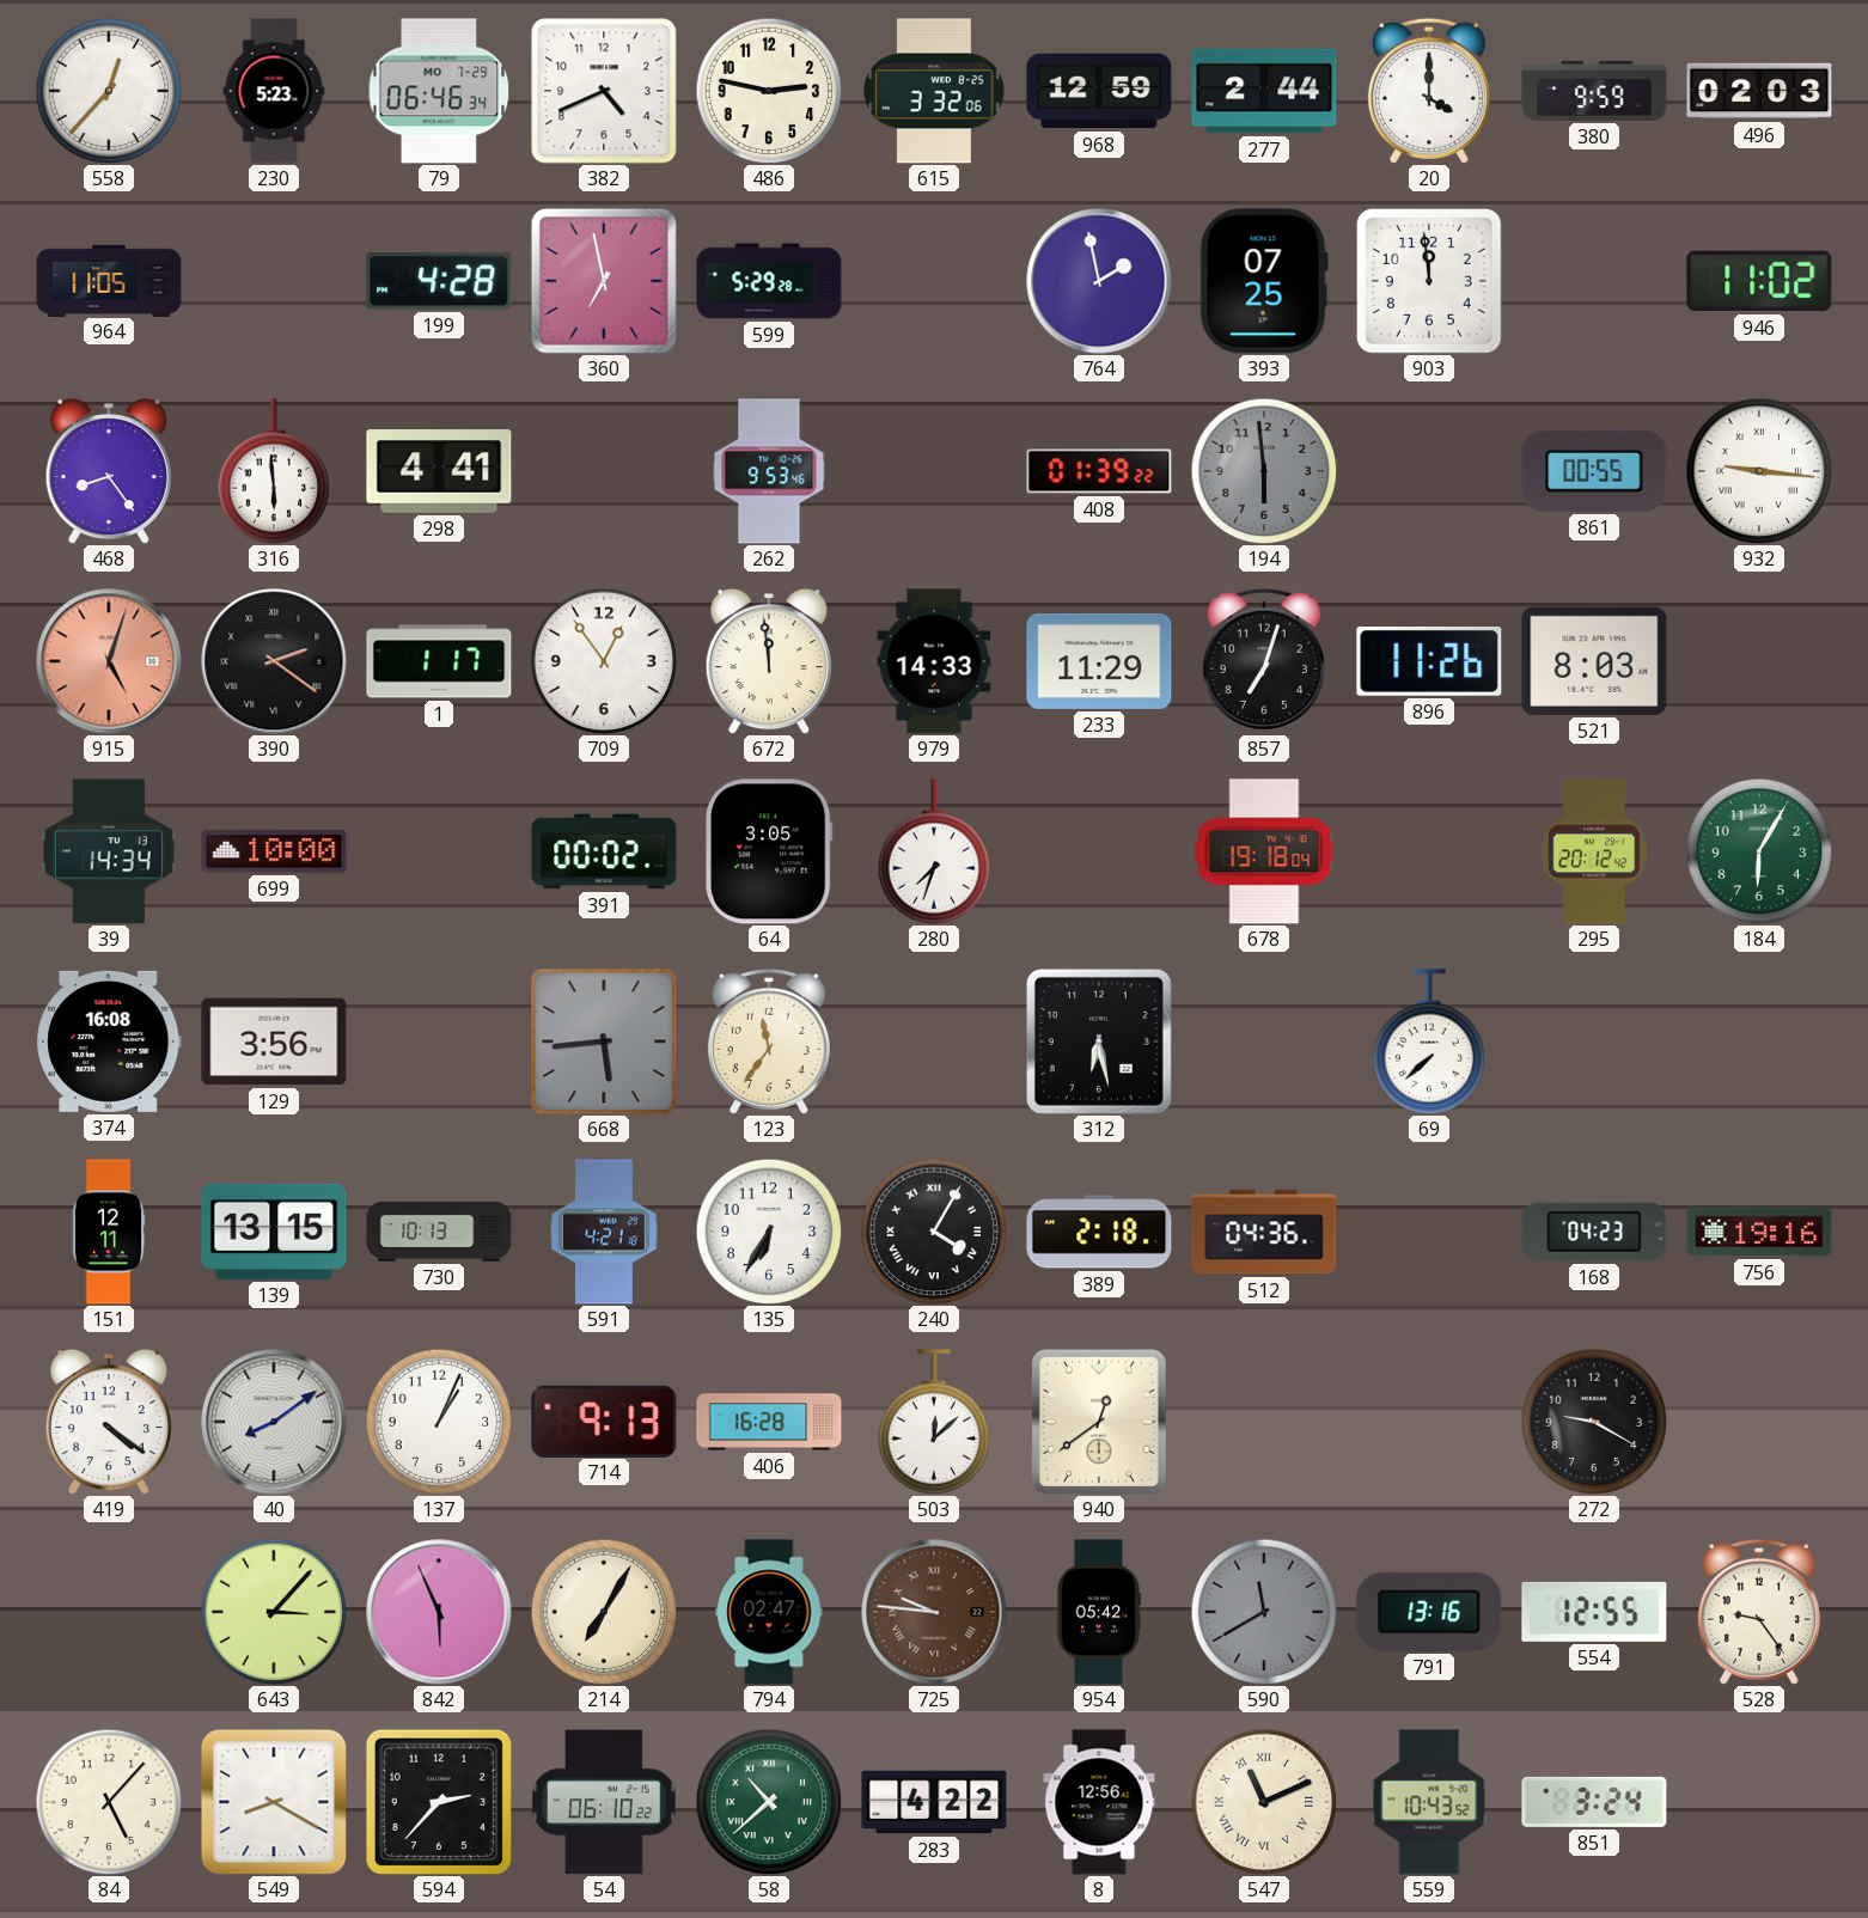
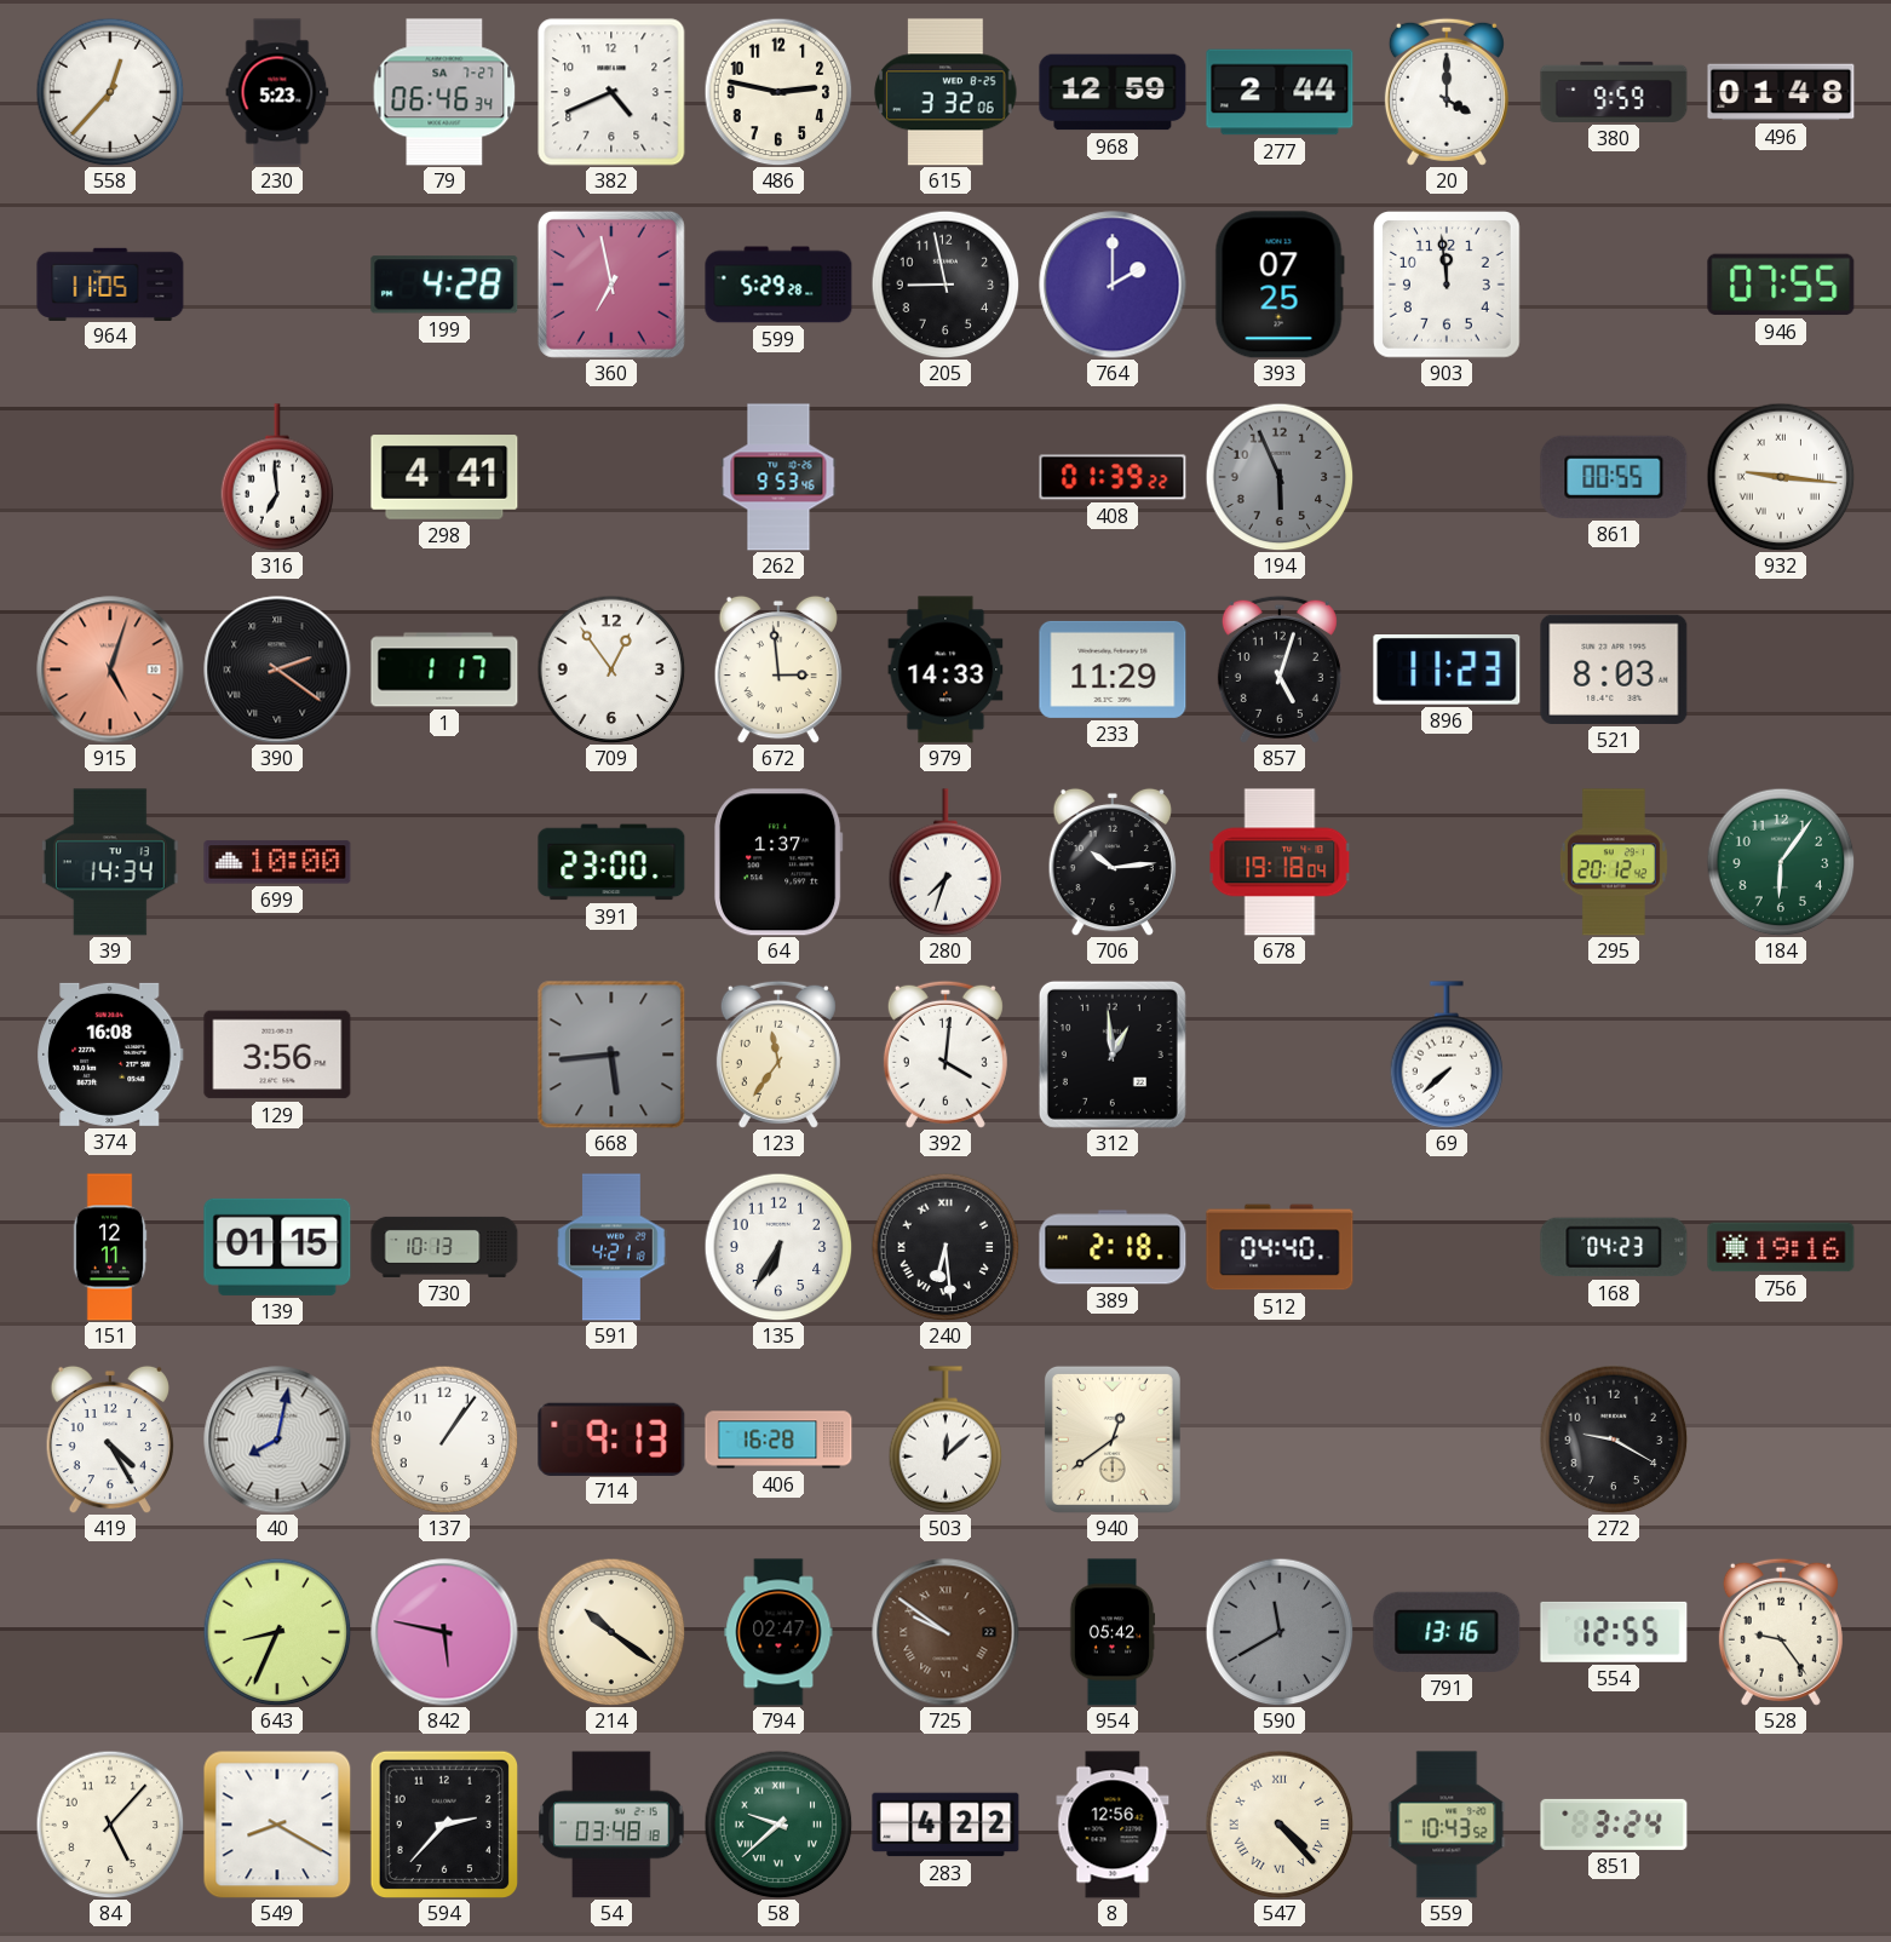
79 date: MO 7-29 -> SA 7-27
496: 02:03 -> 01:48
205: none -> 8:58
764: 1:58 -> 2:00
946: 11:02 -> 07:55
468: 8:24 -> none
316: 5:59 -> 6:59
194: 5:59 -> 5:56
672: 11:59 -> 2:59
857: 7:03 -> 5:03
896: 11:26 -> 11:23
391: 00:02 -> 23:00
64: 3:05 -> 1:37
706: none -> 10:14
184: 6:05 -> 6:06
392: none -> 4:01
312: 6:28 -> 12:59
139: 13:15 -> 01:15
240: 4:05 -> 6:29
512: 04:36 -> 04:40
419: 4:21 -> 4:25
40: 8:09 -> 8:02
137: 1:04 -> 1:06
643: 3:07 -> 8:34
842: 5:56 -> 5:47
214: 7:05 -> 10:21
725: 9:46 -> 9:51
54: 06:10 -> 03:48
58: 10:38 -> 9:38
547: 11:11 -> 4:23
